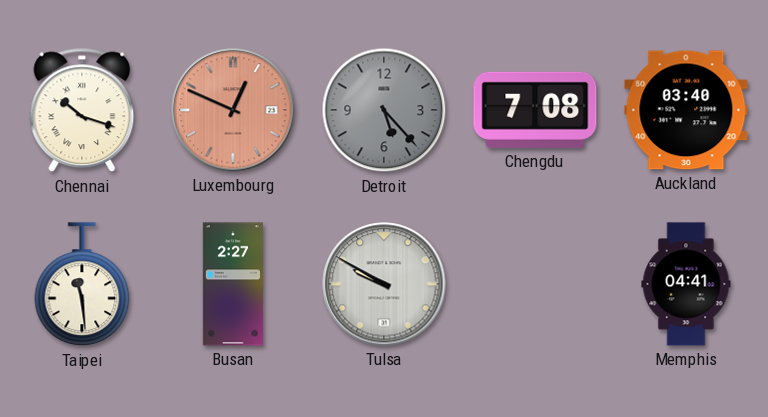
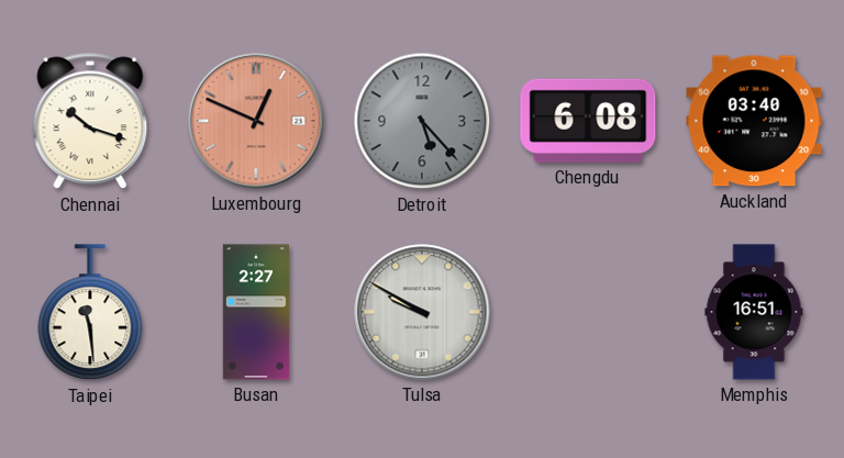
Chengdu: 7:08 -> 6:08
Memphis: 04:41 -> 16:51
